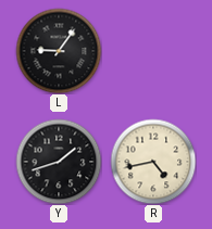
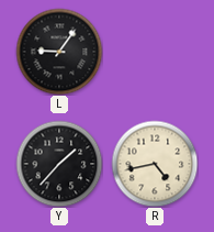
Y: 1:42 -> 1:37
